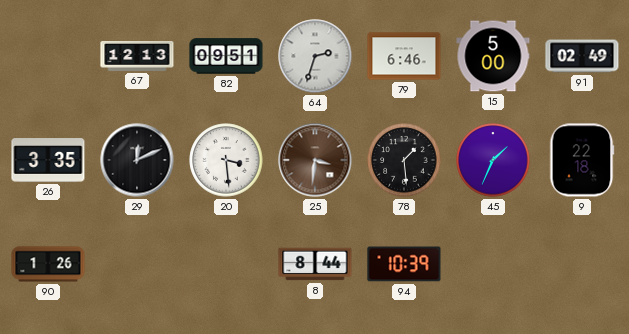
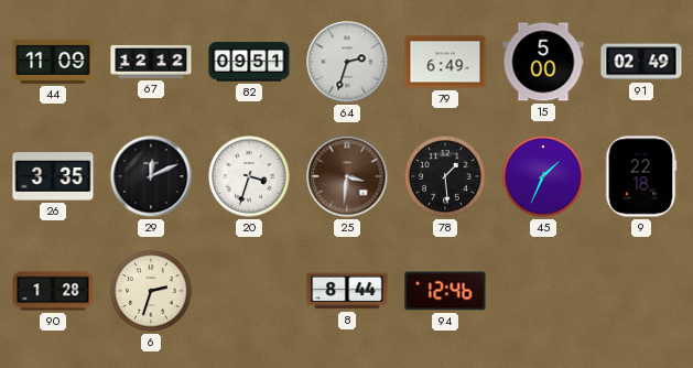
44: none -> 11:09
67: 12:13 -> 12:12
79: 6:46 -> 6:49
20: 3:29 -> 3:33
90: 1:26 -> 1:28
6: none -> 2:33
94: 10:39 -> 12:46
